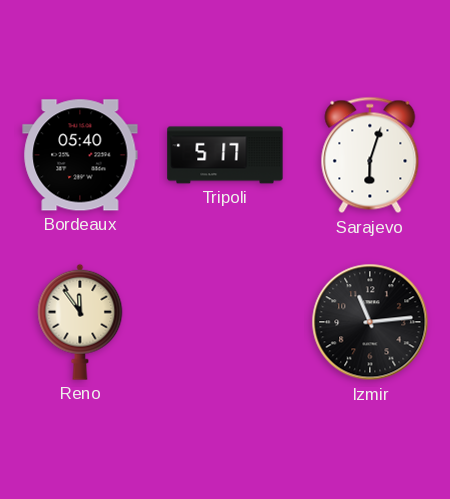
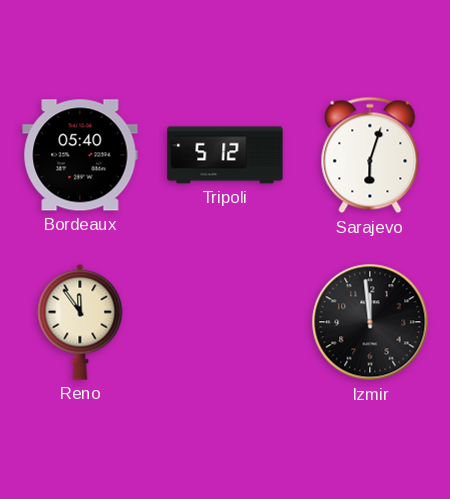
Tripoli: 5:17 -> 5:12
Izmir: 11:14 -> 11:59
